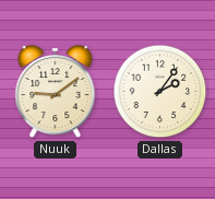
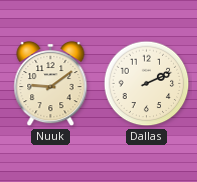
Dallas: 2:06 -> 2:11
